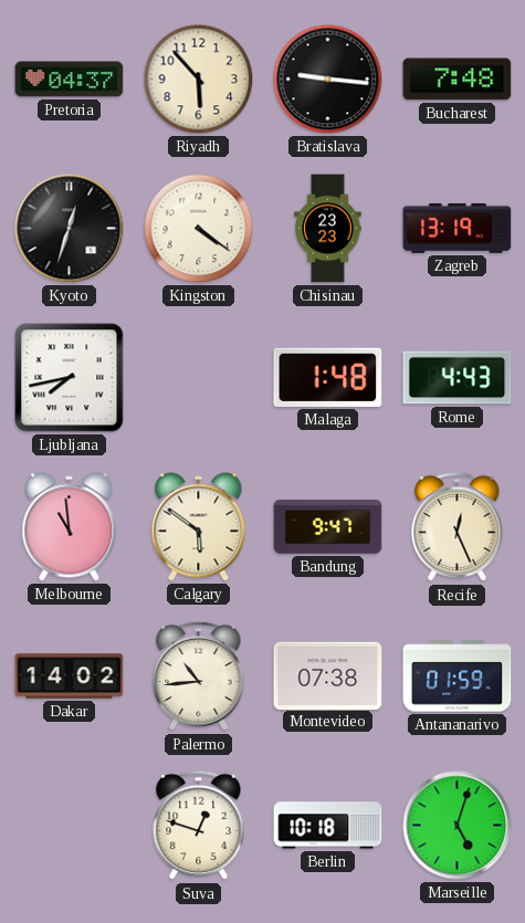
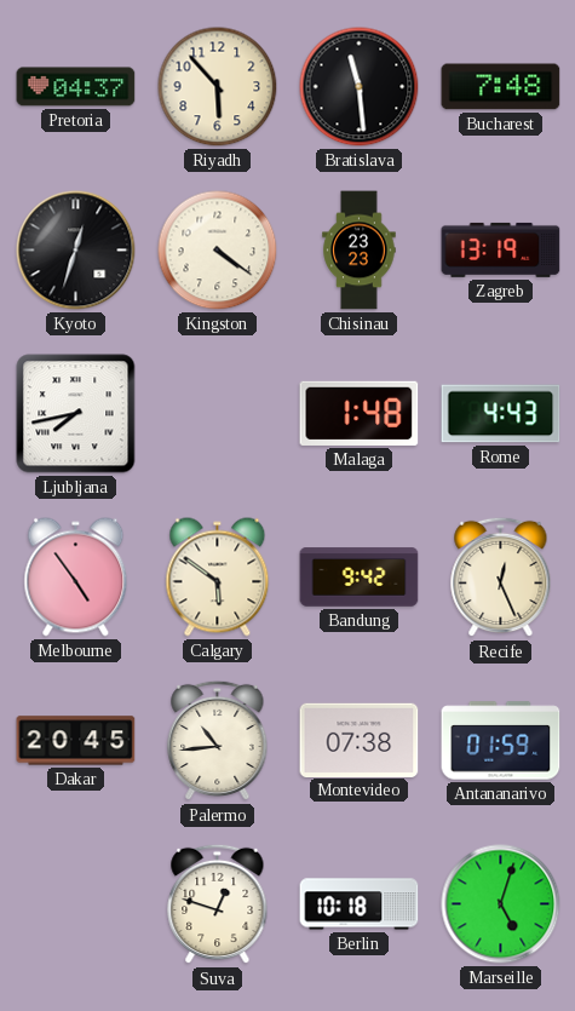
Bratislava: 9:16 -> 11:29
Melbourne: 10:59 -> 4:54
Bandung: 9:47 -> 9:42
Dakar: 14:02 -> 20:45
